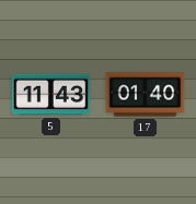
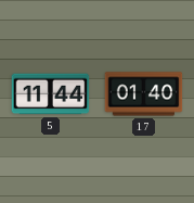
5: 11:43 -> 11:44
